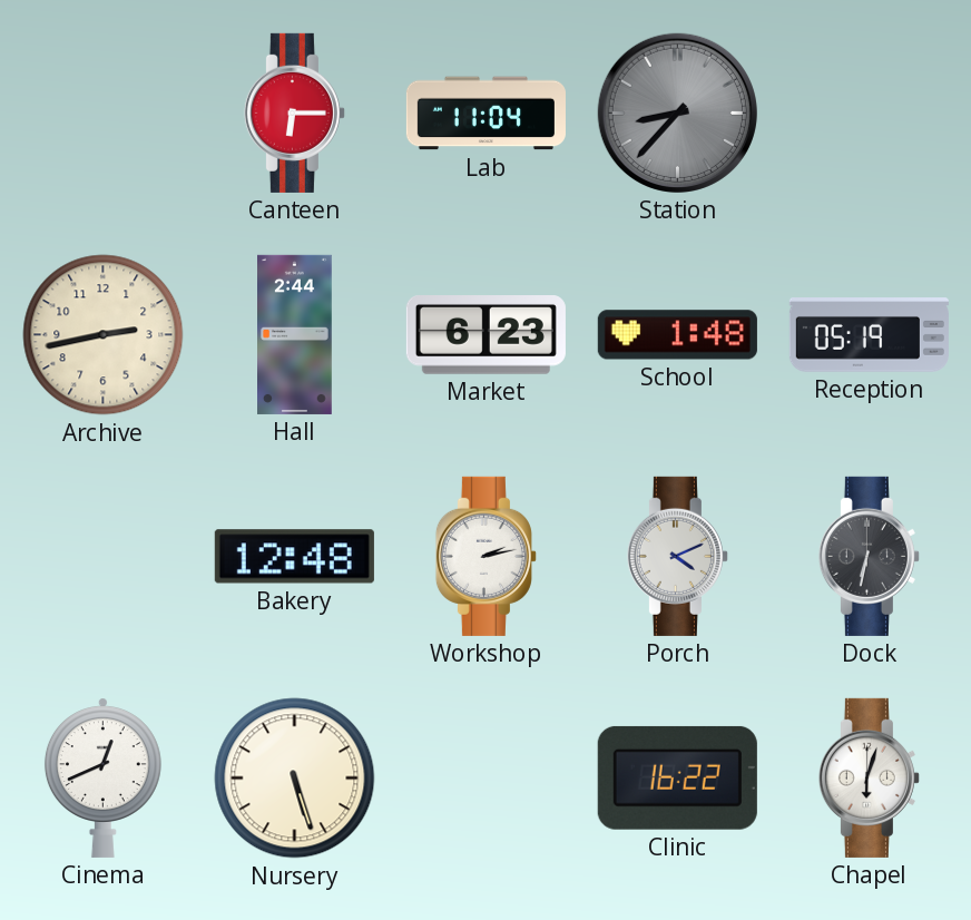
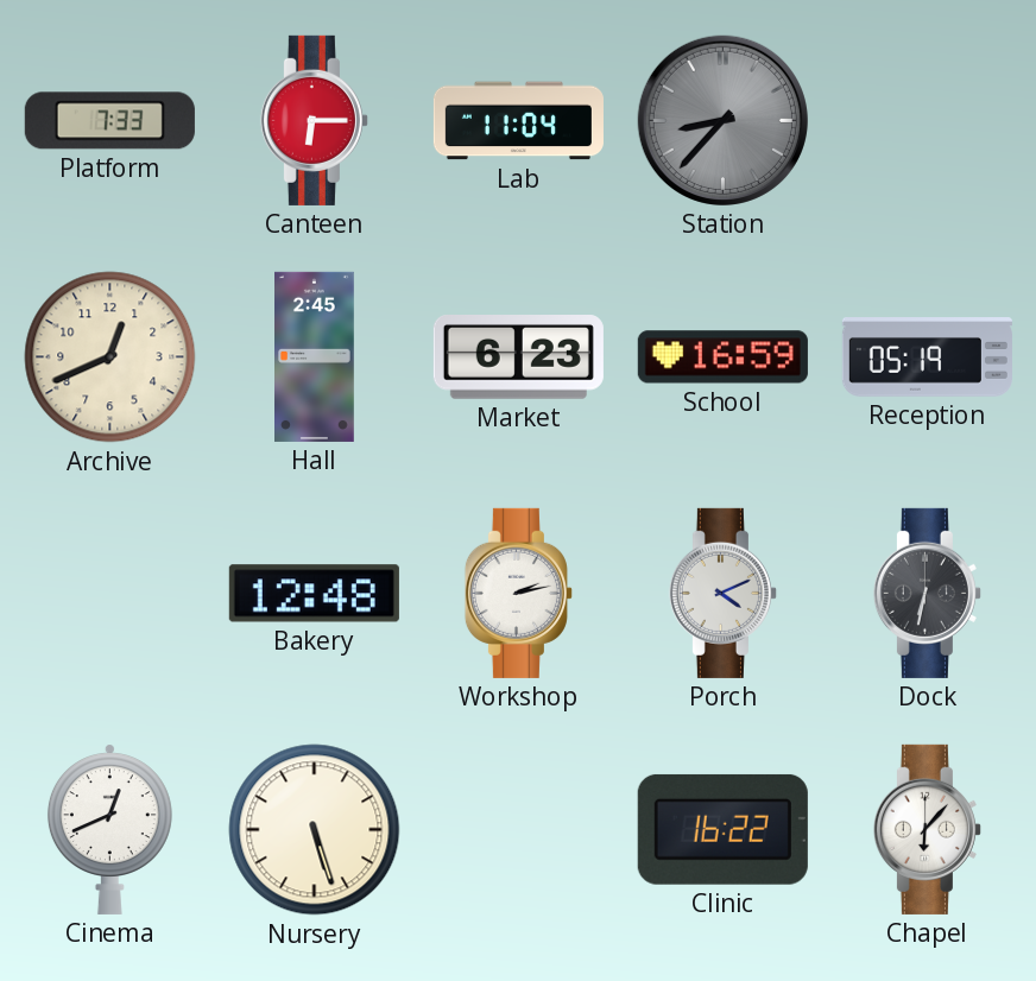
Platform: none -> 7:33
Archive: 2:43 -> 12:41
Hall: 2:44 -> 2:45
School: 1:48 -> 16:59
Chapel: 6:03 -> 6:07
